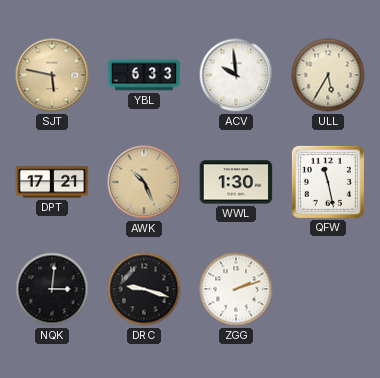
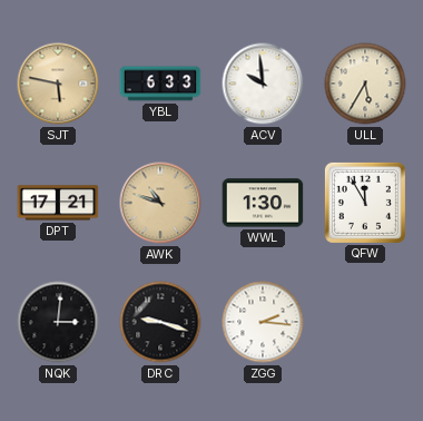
AWK: 10:26 -> 10:48
QFW: 11:28 -> 11:55
ZGG: 2:12 -> 2:16
